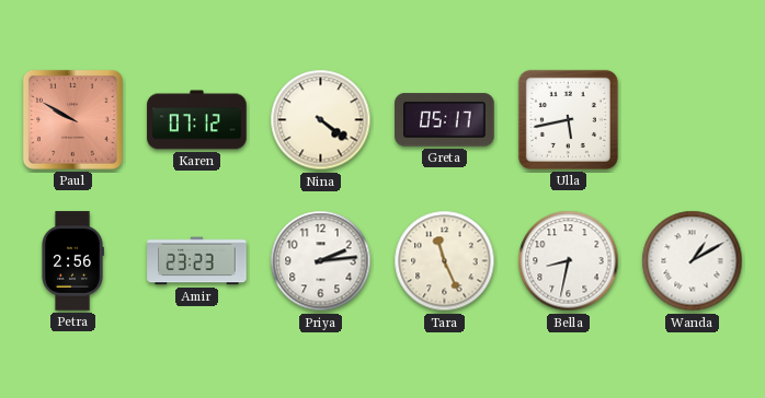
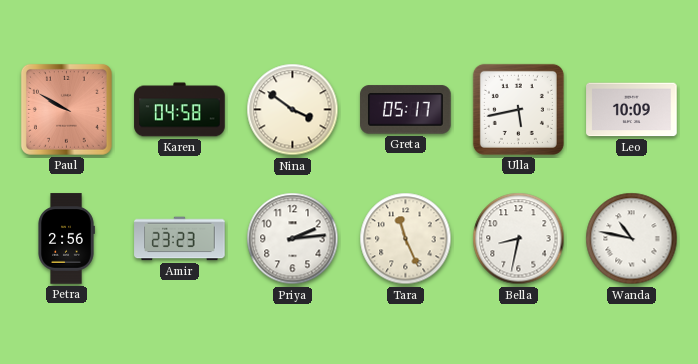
Karen: 07:12 -> 04:58
Nina: 4:21 -> 3:51
Leo: none -> 10:09
Wanda: 1:10 -> 10:47
